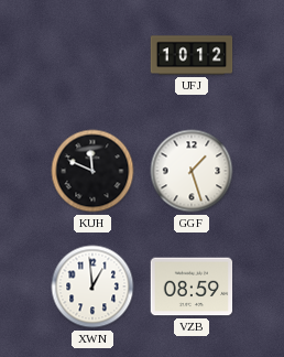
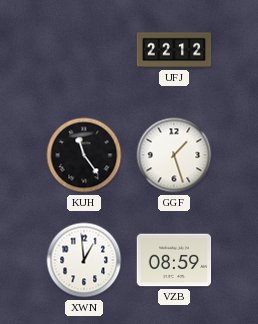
UFJ: 10:12 -> 22:12
KUH: 11:49 -> 11:24
